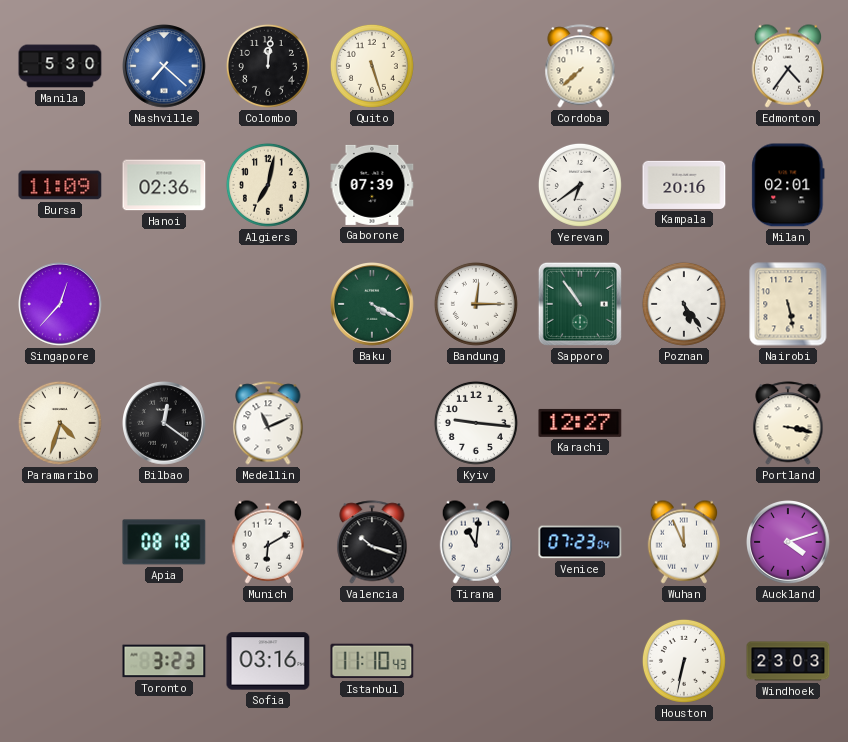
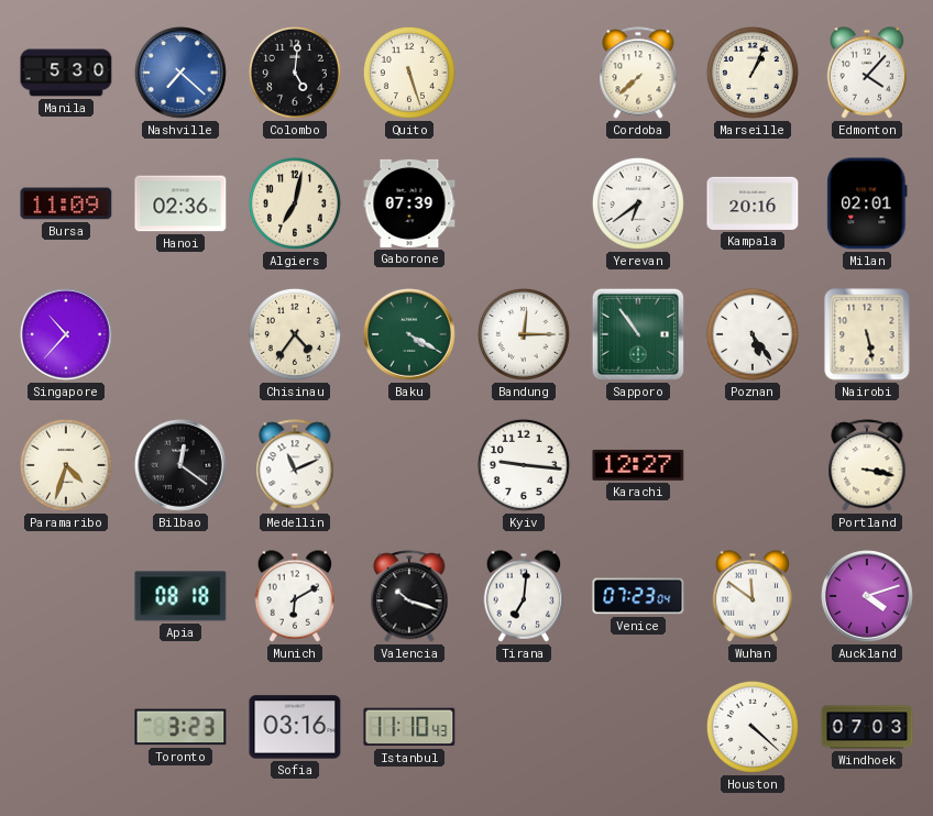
Colombo: 12:01 -> 5:01
Marseille: none -> 1:04
Edmonton: 4:36 -> 4:07
Singapore: 12:37 -> 10:37
Chisinau: none -> 4:36
Tirana: 11:01 -> 7:01
Wuhan: 11:56 -> 11:51
Houston: 6:32 -> 4:22
Windhoek: 23:03 -> 07:03
